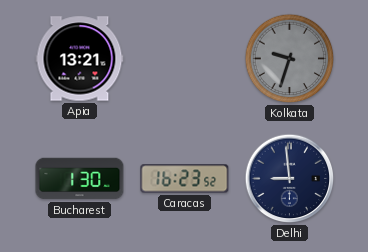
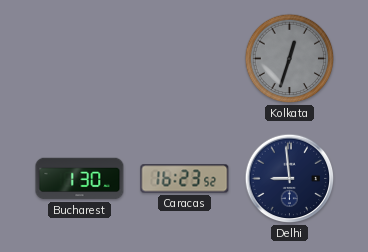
Apia: 13:21 -> none
Kolkata: 9:33 -> 12:33
